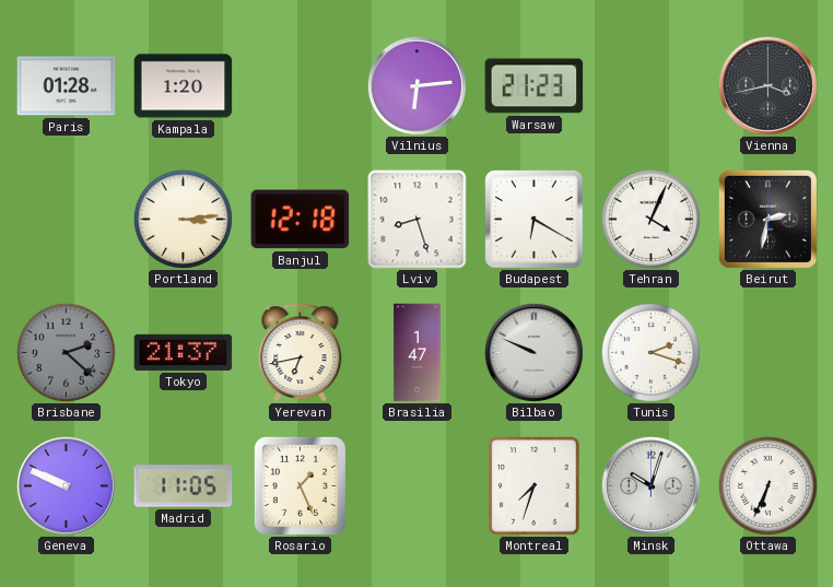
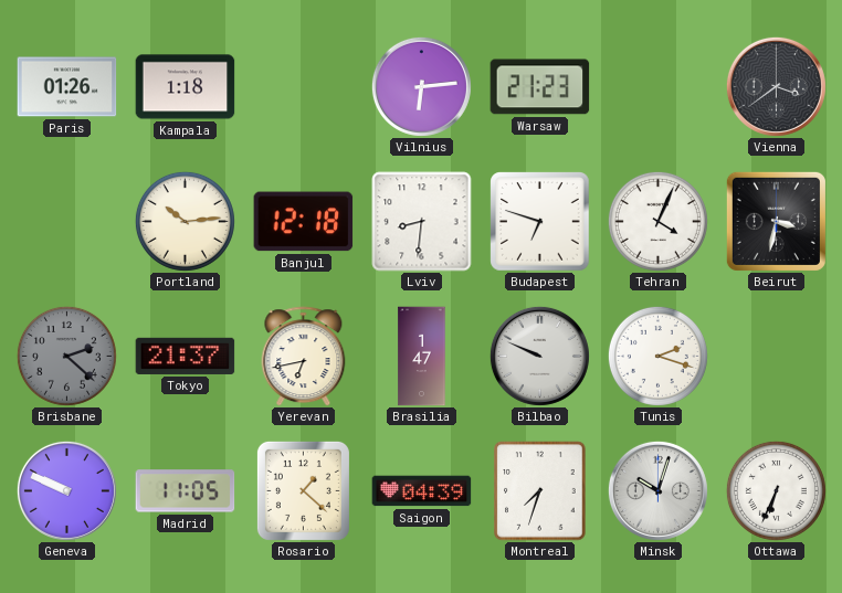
Paris: 01:28 -> 01:26
Kampala: 1:20 -> 1:18
Vienna: 3:43 -> 3:39
Portland: 3:14 -> 10:14
Lviv: 8:27 -> 8:31
Budapest: 6:20 -> 6:48
Beirut: 2:32 -> 3:32
Rosario: 1:26 -> 1:22
Saigon: none -> 04:39
